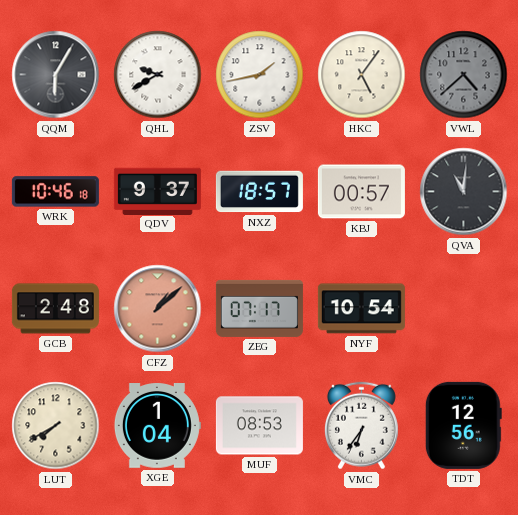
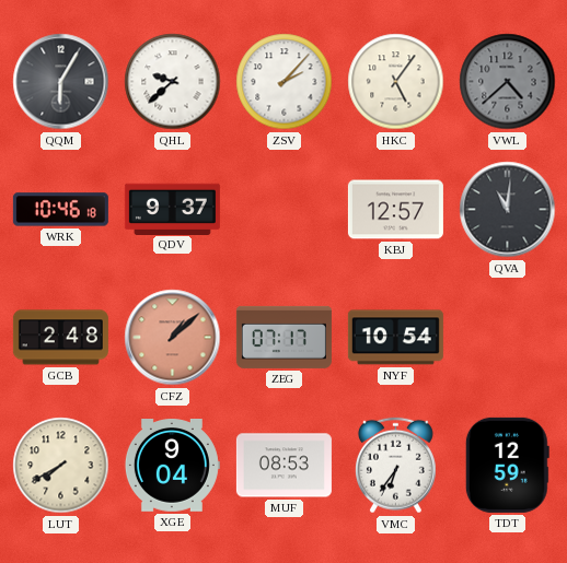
QHL: 9:40 -> 9:38
ZSV: 1:43 -> 2:07
NXZ: 18:57 -> none
KBJ: 00:57 -> 12:57
XGE: 1:04 -> 9:04
TDT: 12:56 -> 12:59
